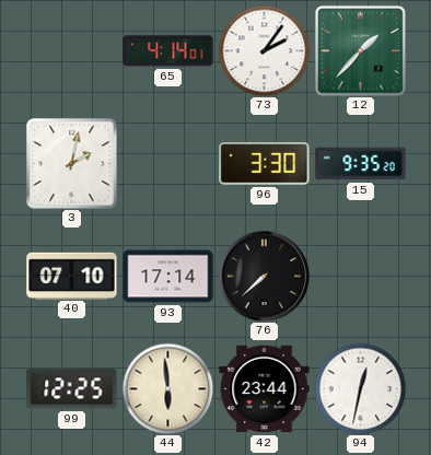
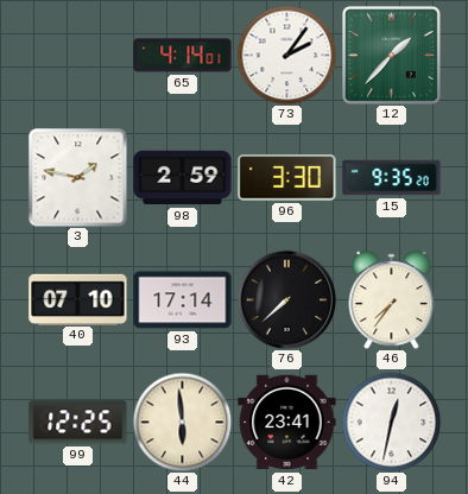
3: 2:02 -> 1:47
98: none -> 2:59
46: none -> 7:36
42: 23:44 -> 23:41
